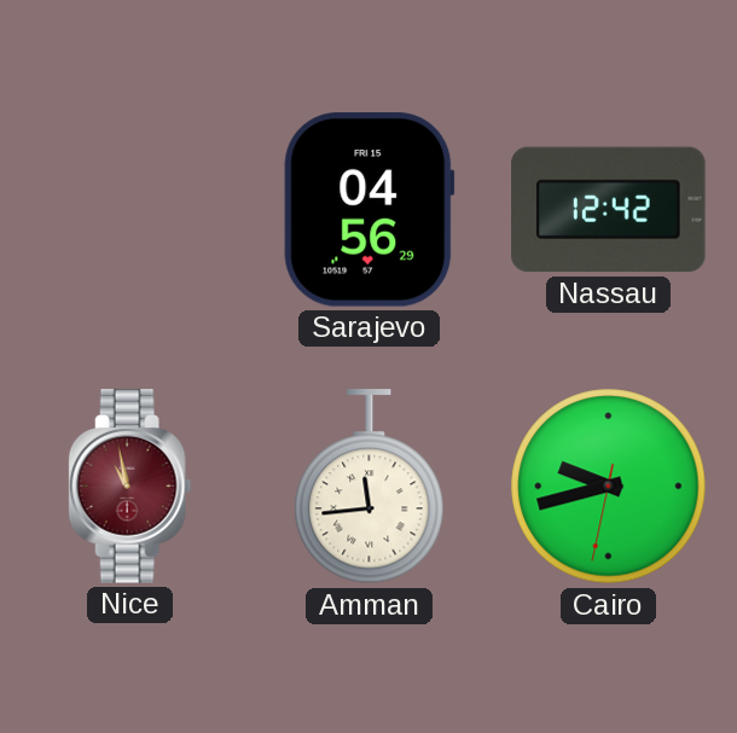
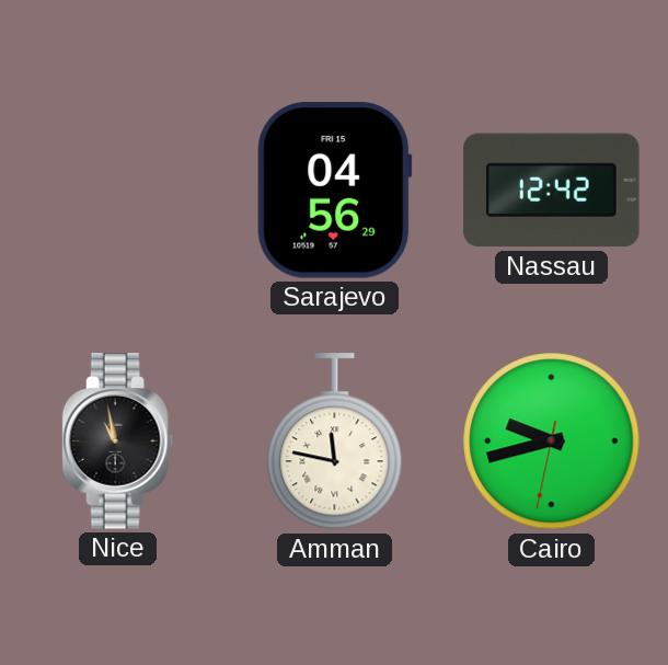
Nice dial: burgundy -> black
Amman: 11:44 -> 11:47
